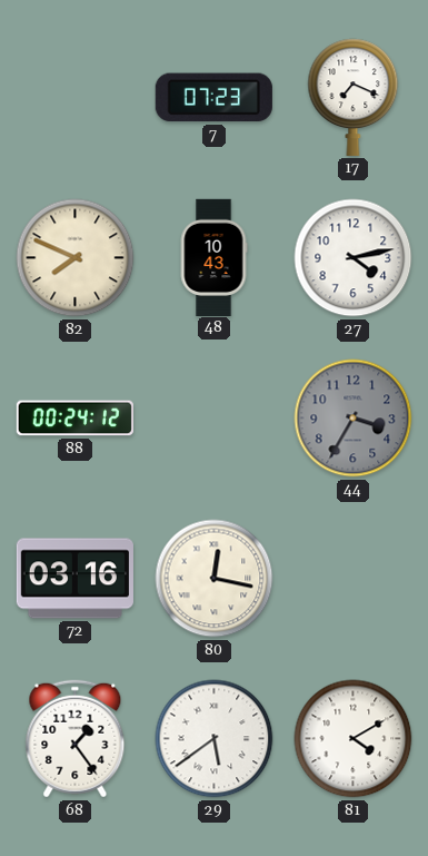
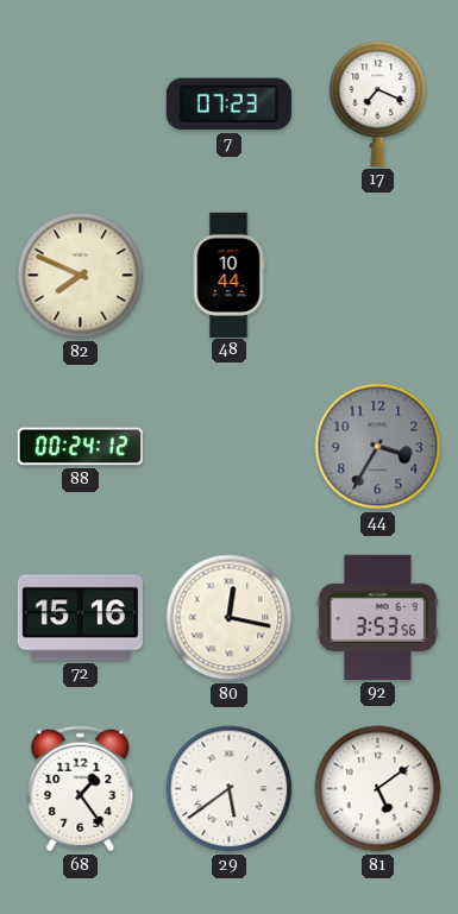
48: 10:43 -> 10:44
27: 4:13 -> none
72: 03:16 -> 15:16
92: none -> 3:53
81: 4:10 -> 5:09
